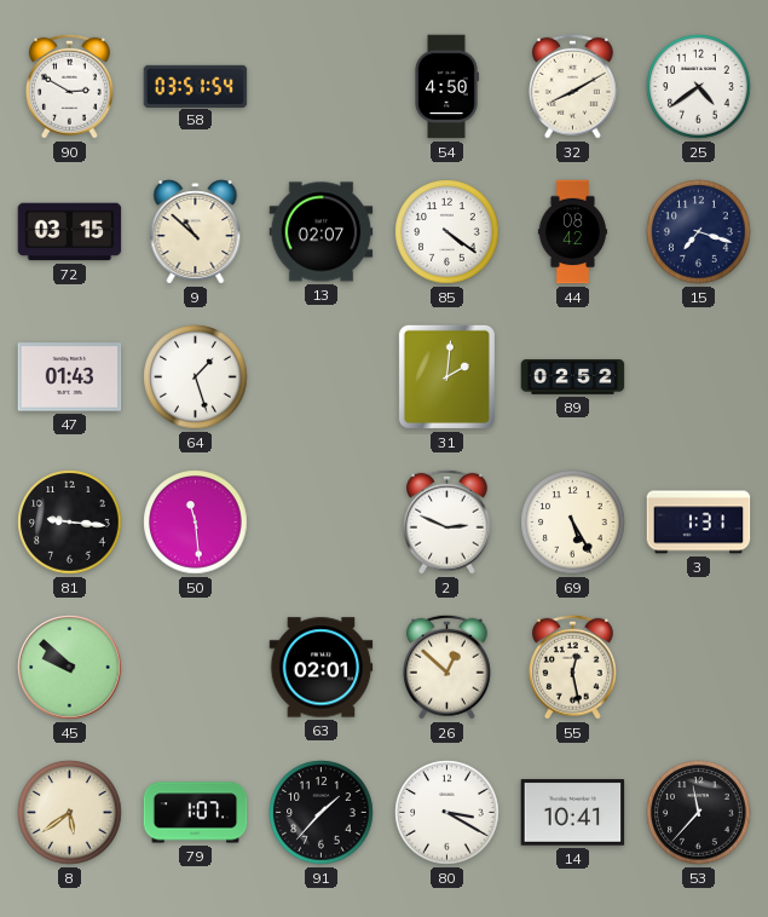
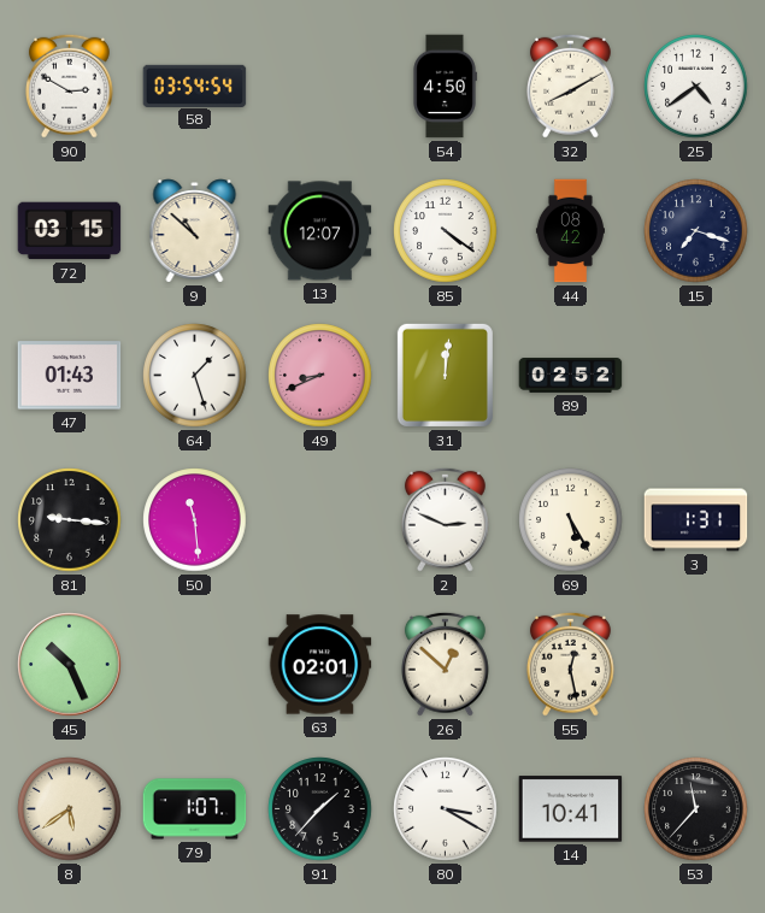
58: 03:51 -> 03:54
13: 02:07 -> 12:07
49: none -> 8:41
31: 2:01 -> 12:01
45: 9:52 -> 10:26
